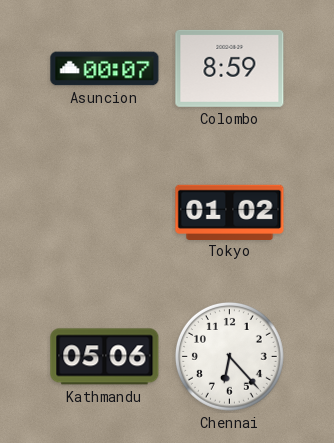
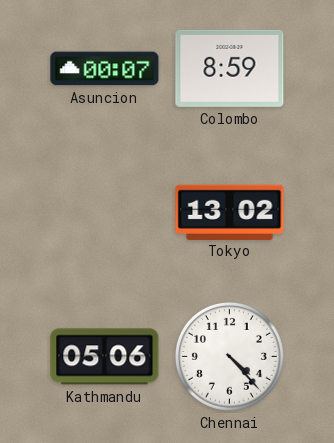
Tokyo: 01:02 -> 13:02
Chennai: 6:23 -> 4:23
